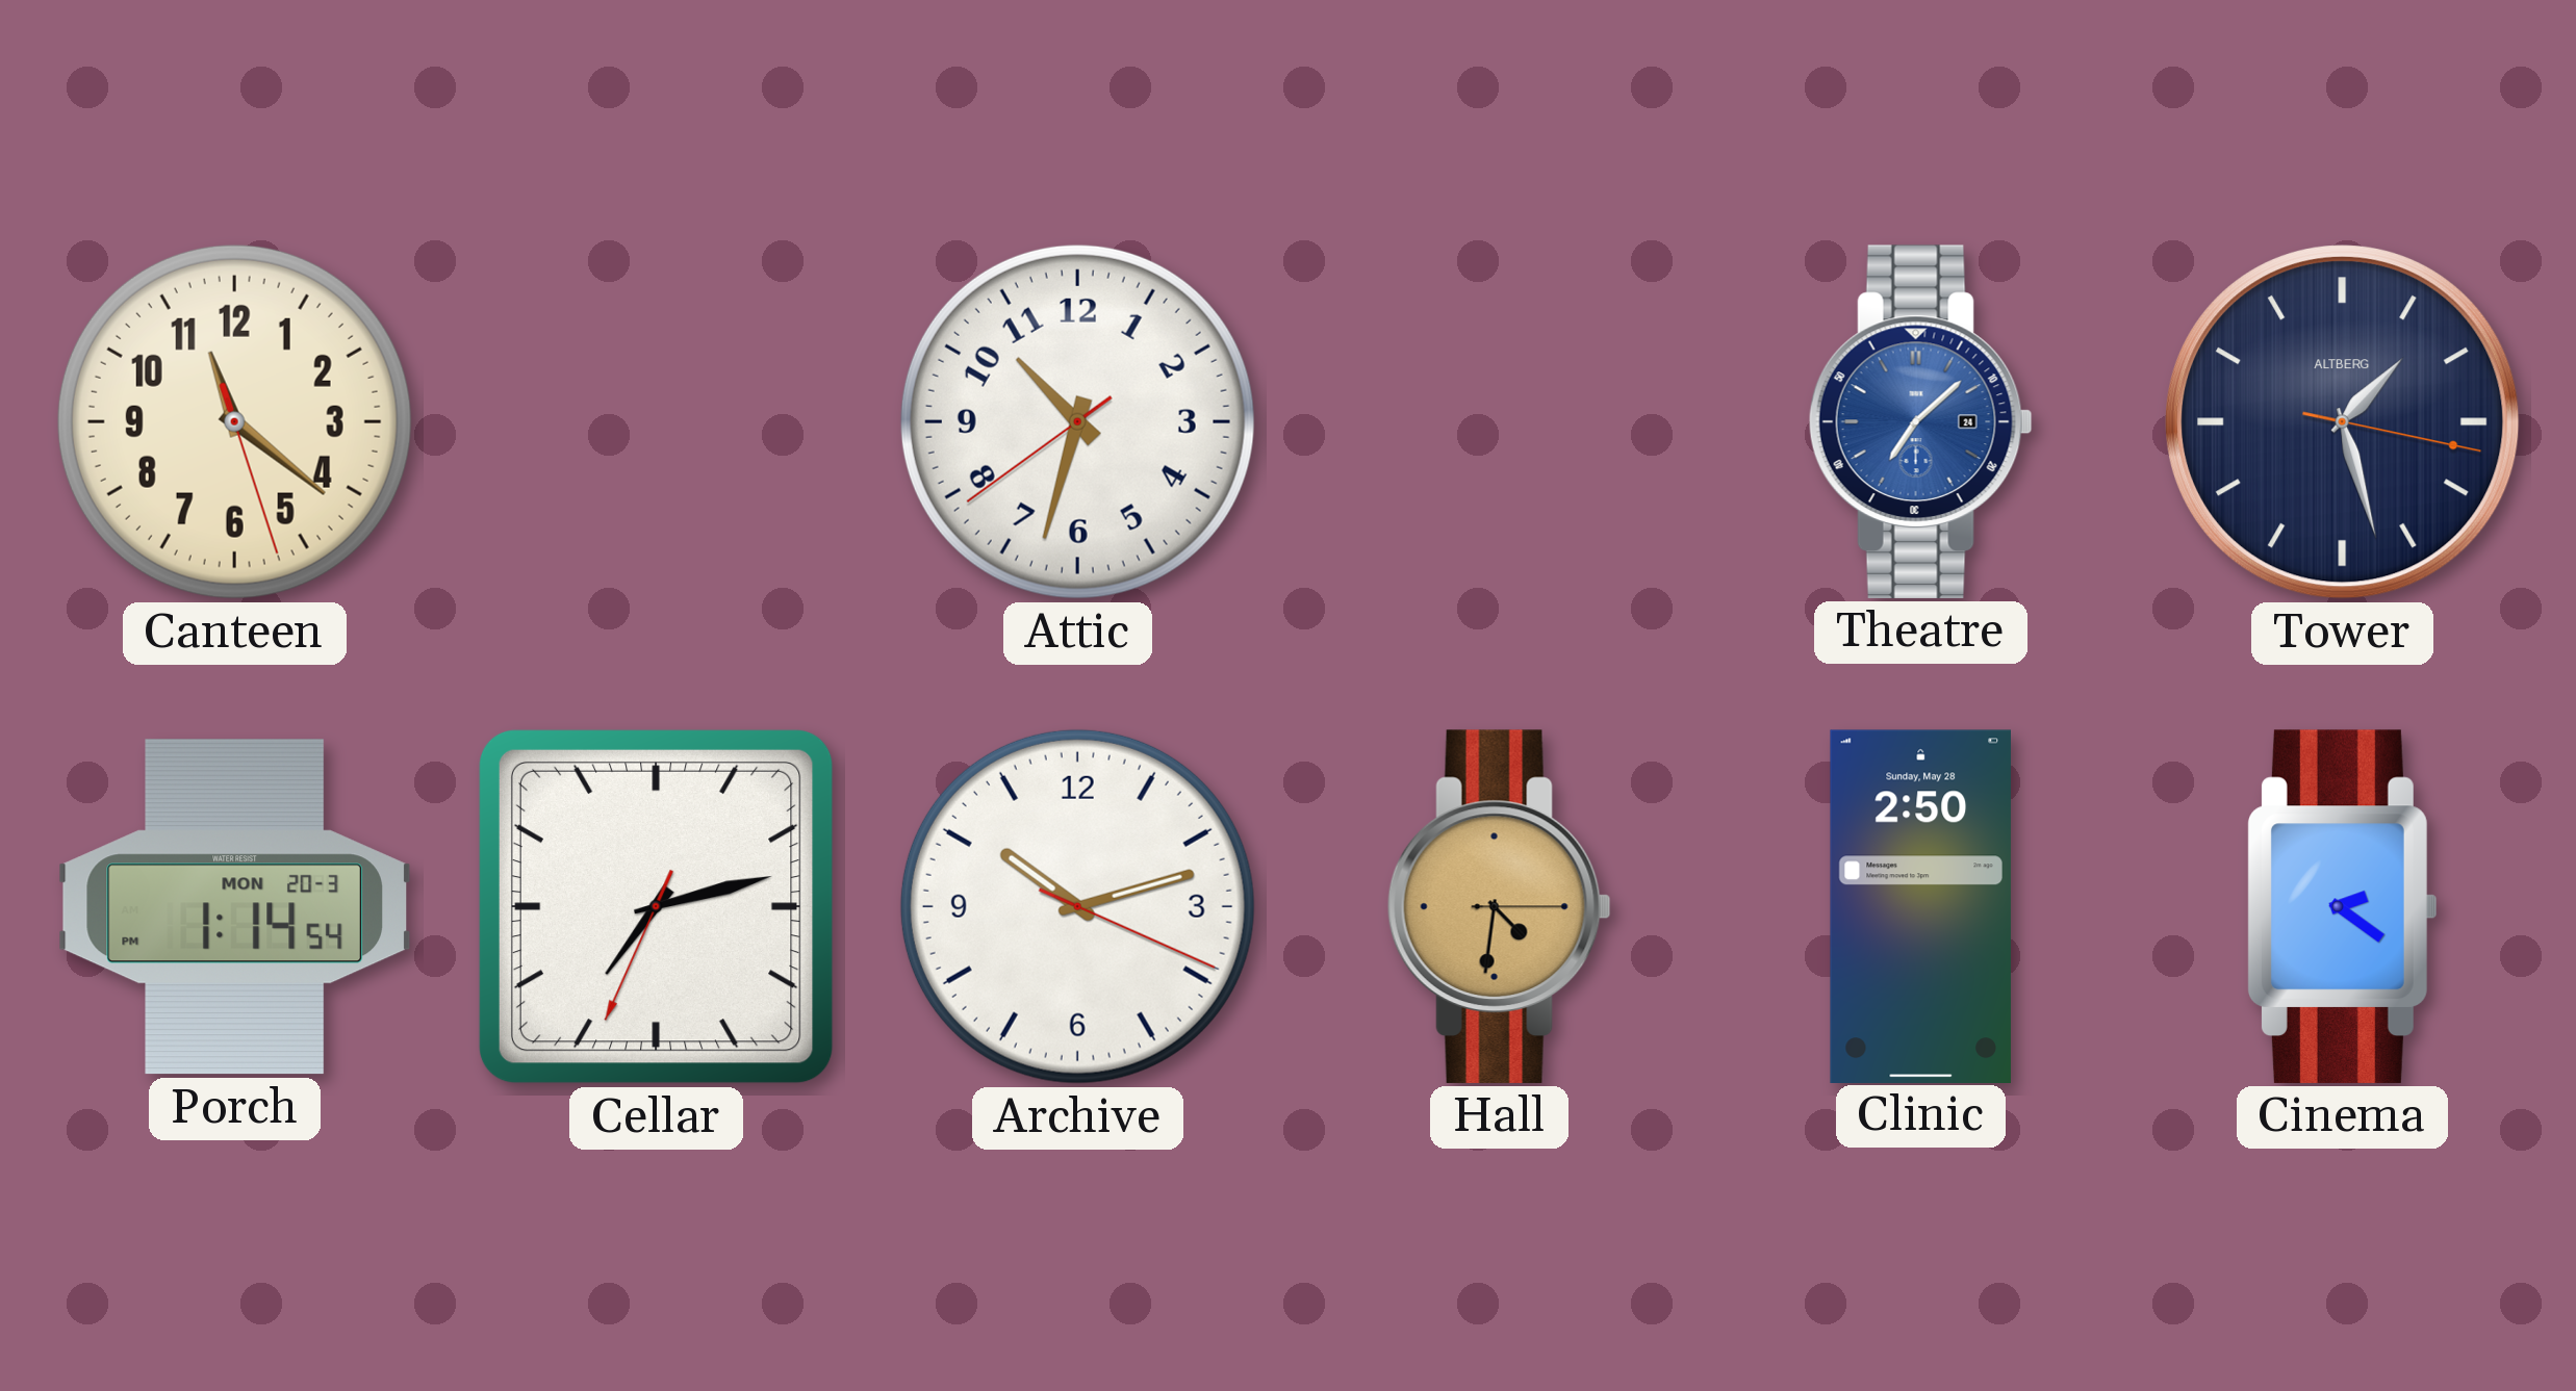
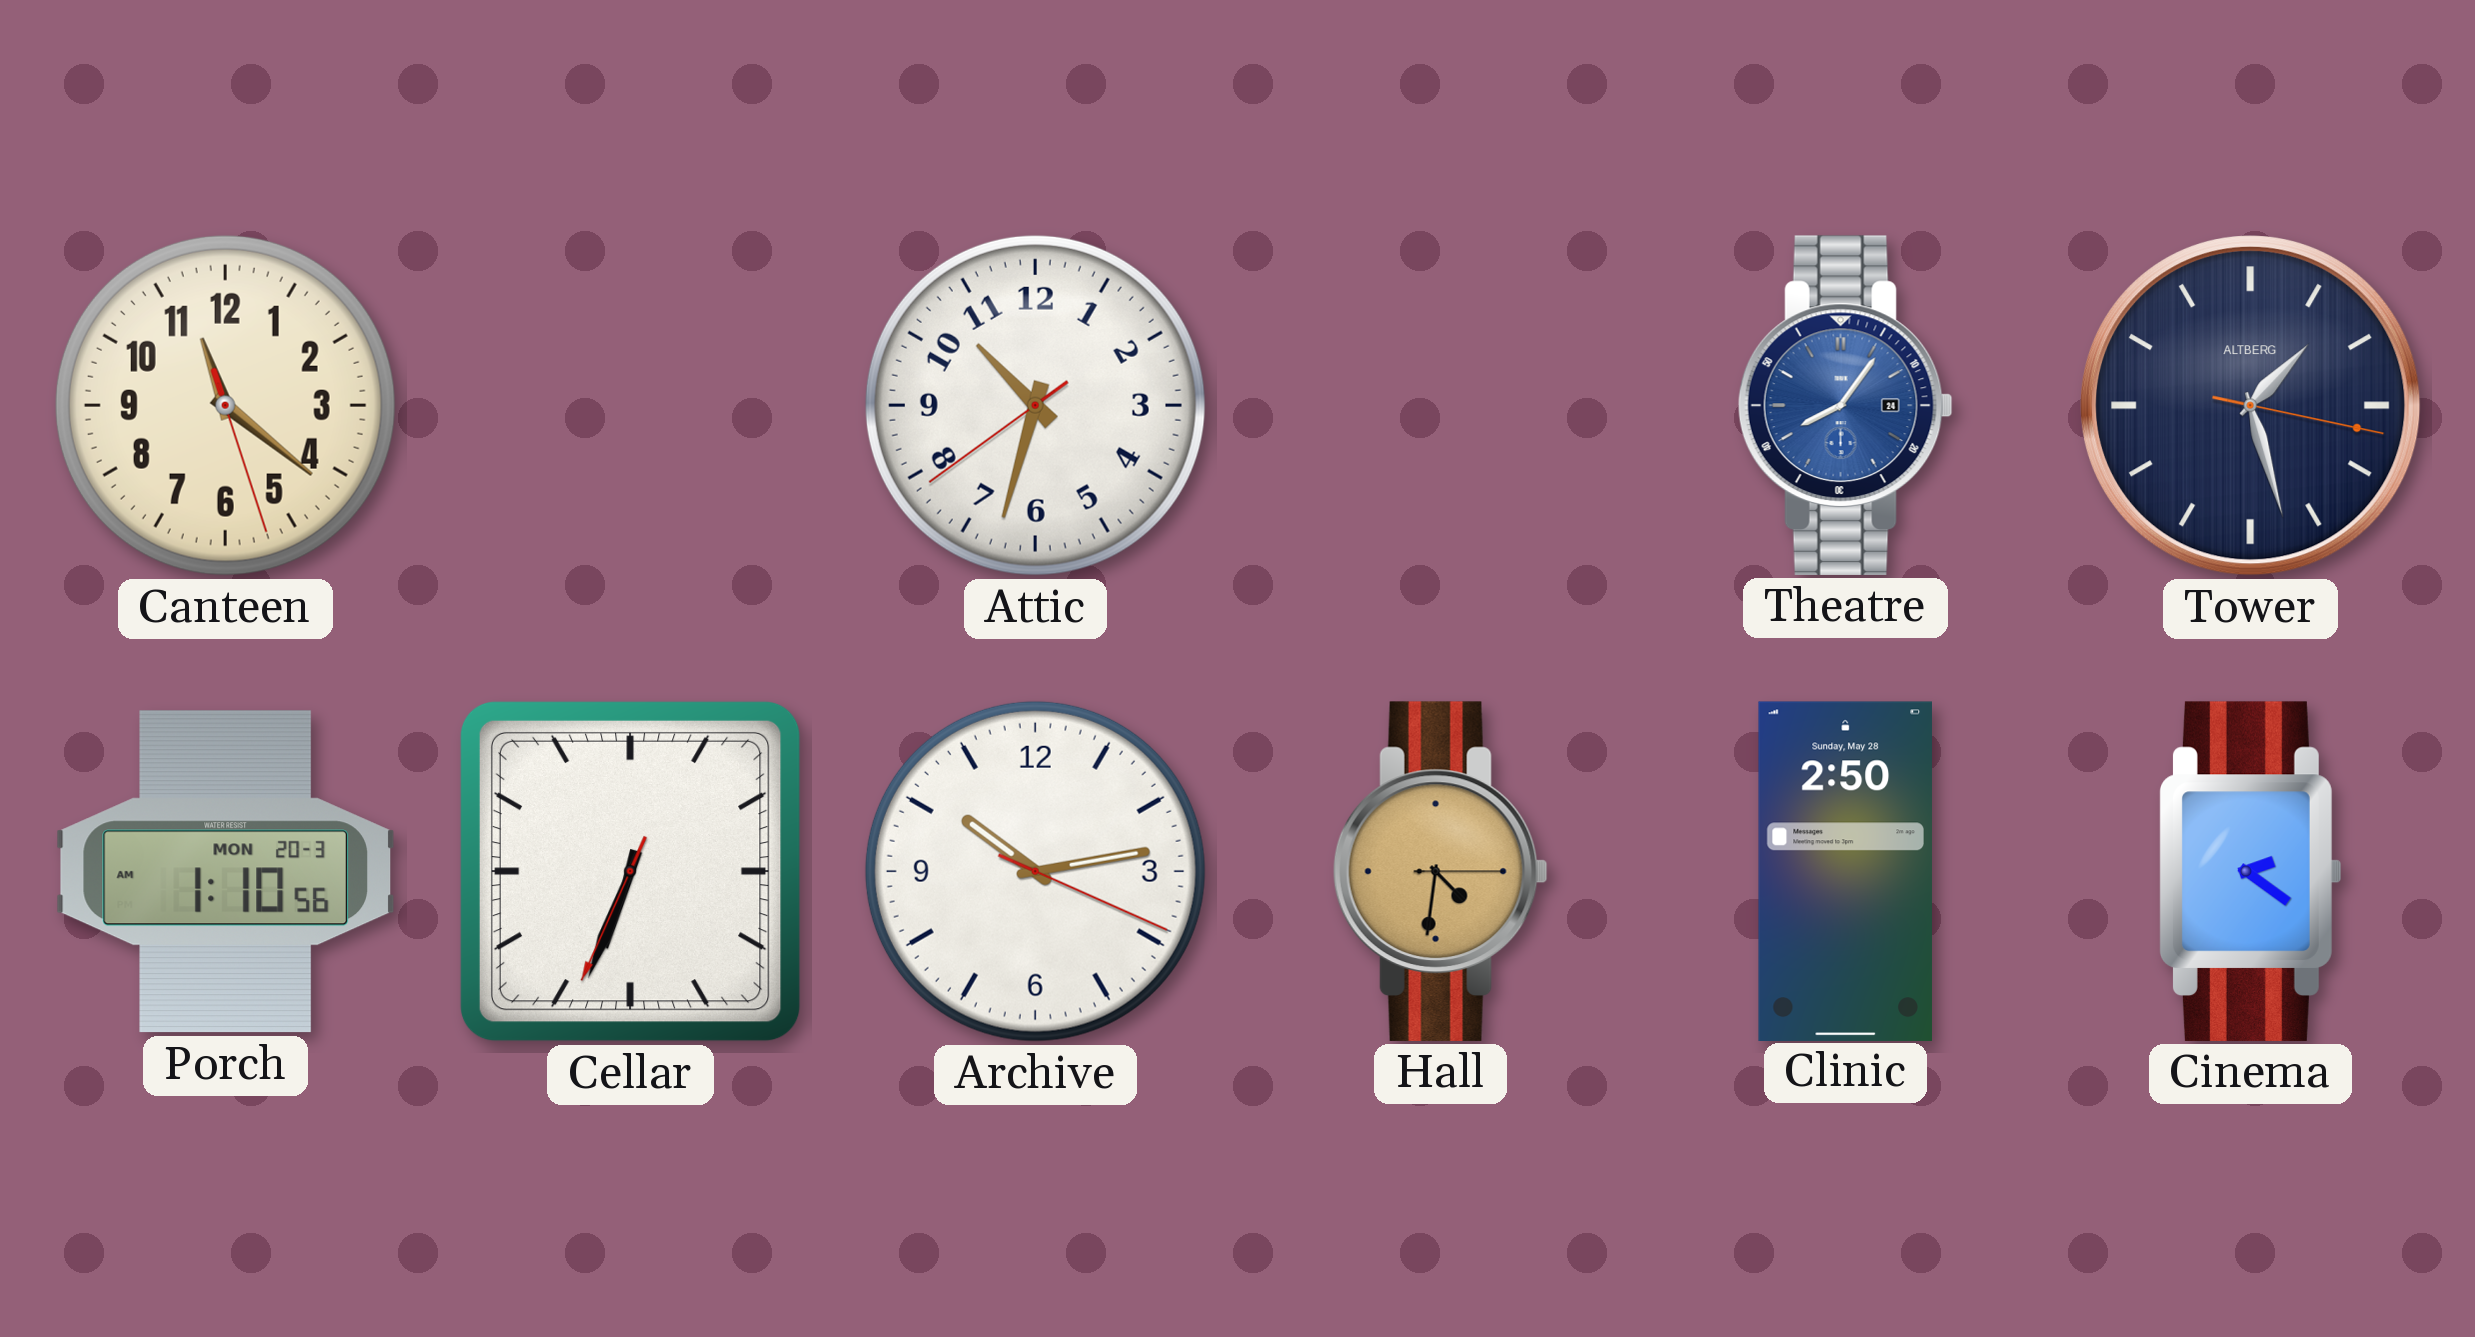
Theatre: 7:08 -> 8:06
Porch: 1:14 -> 1:10
Cellar: 7:12 -> 6:33
Archive: 10:12 -> 10:13
